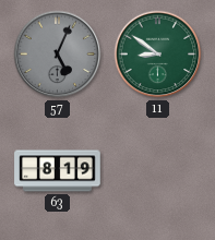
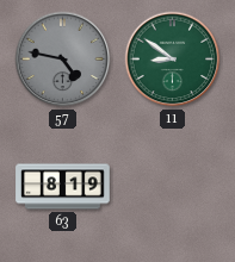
57: 5:04 -> 4:47
